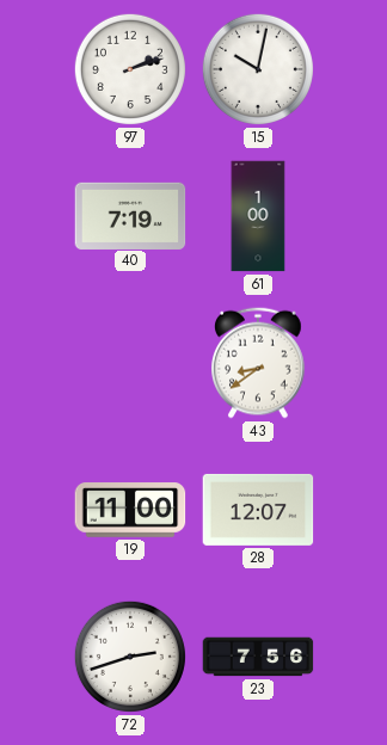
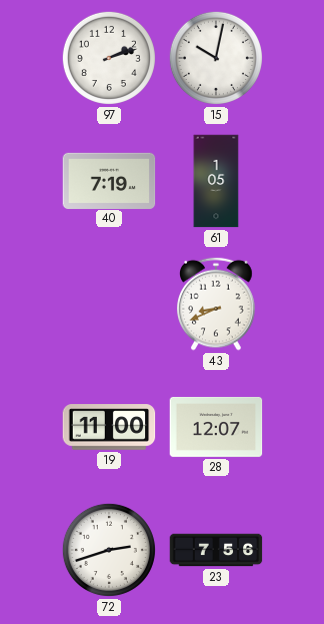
61: 1:00 -> 1:05
43: 8:39 -> 8:41
